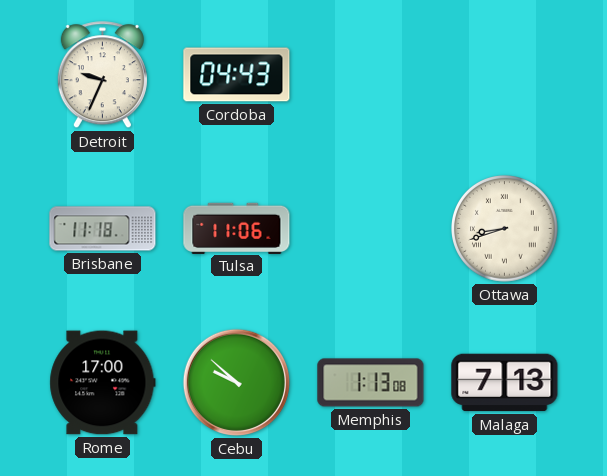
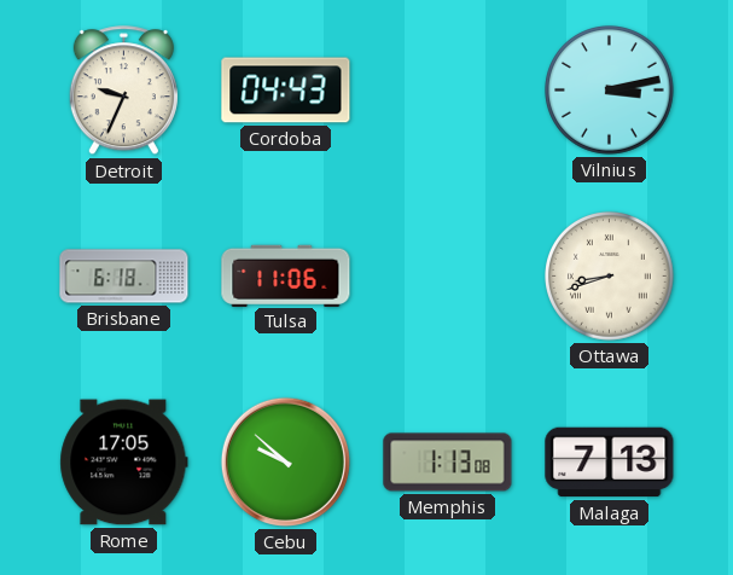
Vilnius: none -> 3:13
Brisbane: 11:18 -> 6:18
Rome: 17:00 -> 17:05
